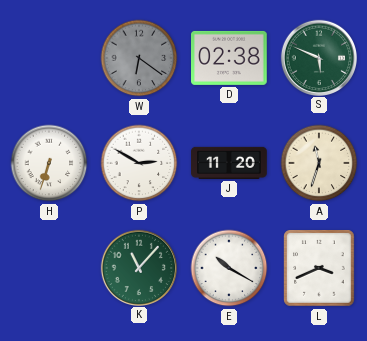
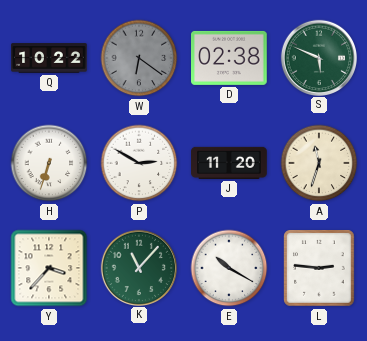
Q: none -> 10:22
Y: none -> 3:37
L: 3:41 -> 2:46
